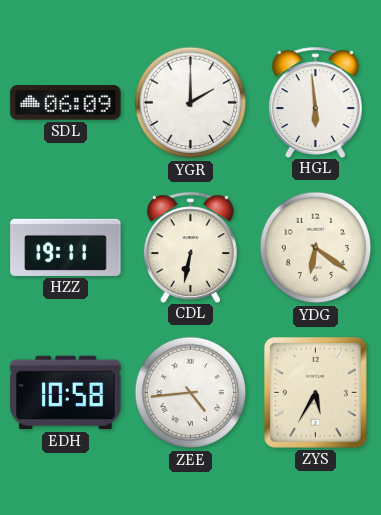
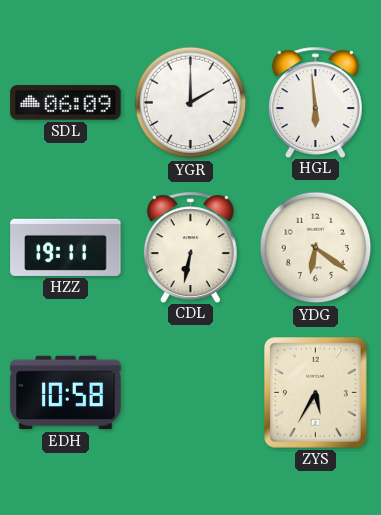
ZEE: 4:44 -> none
